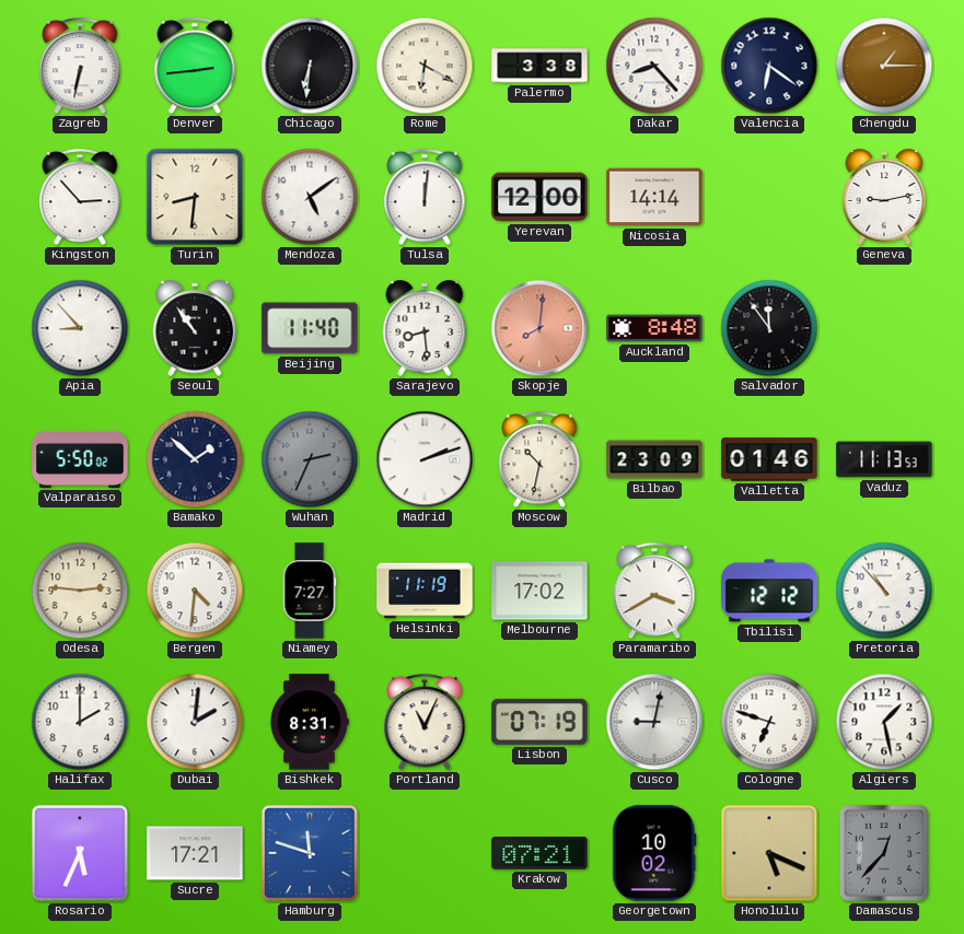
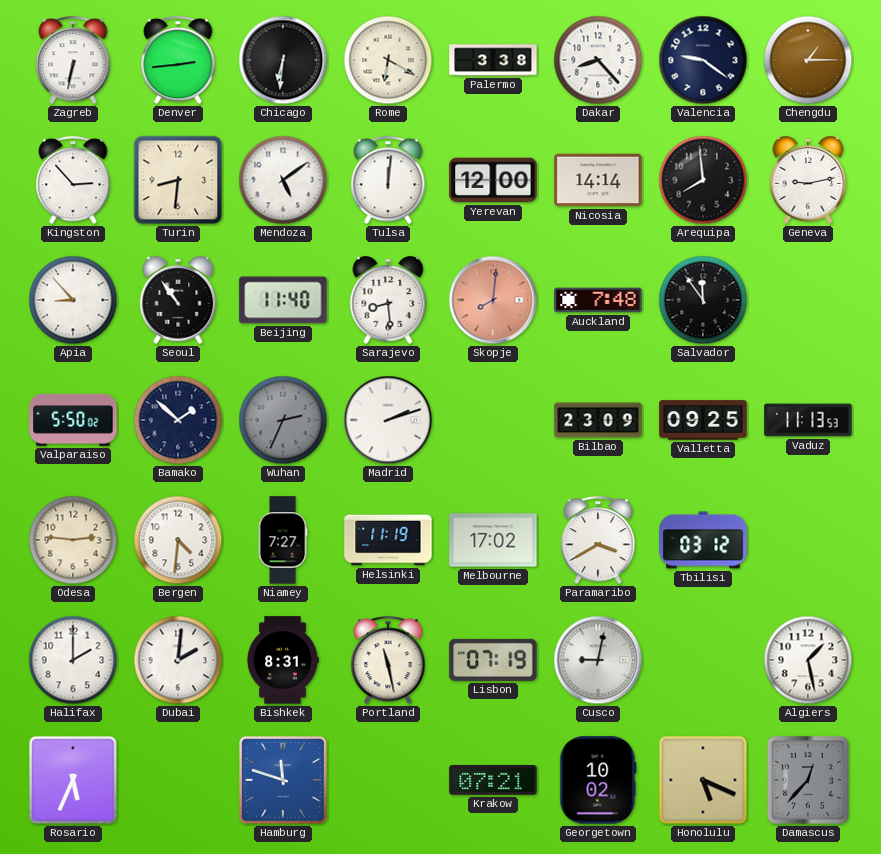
Valencia: 6:21 -> 9:21
Arequipa: none -> 7:59
Auckland: 8:48 -> 7:48
Moscow: 10:32 -> none
Valletta: 01:46 -> 09:25
Tbilisi: 12:12 -> 03:12
Pretoria: 10:53 -> none
Portland: 11:04 -> 11:28
Cologne: 6:48 -> none
Sucre: 17:21 -> none
